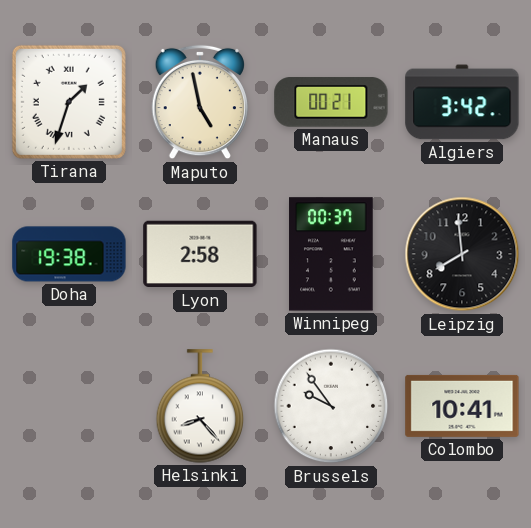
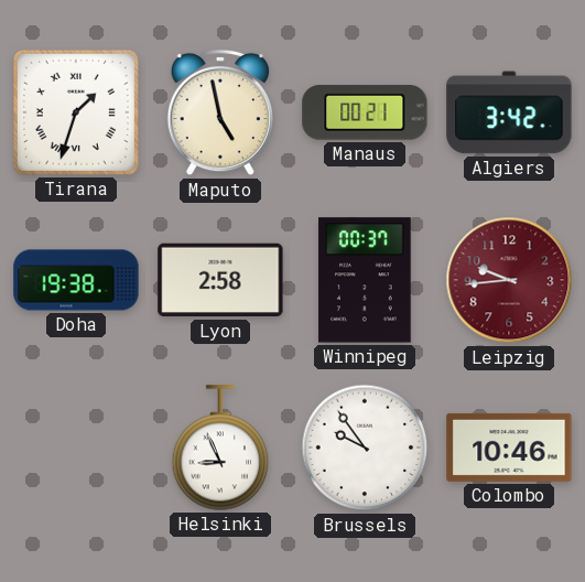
Leipzig: 7:59 -> 9:44
Leipzig dial: black -> burgundy
Helsinki: 8:23 -> 8:56
Colombo: 10:41 -> 10:46
